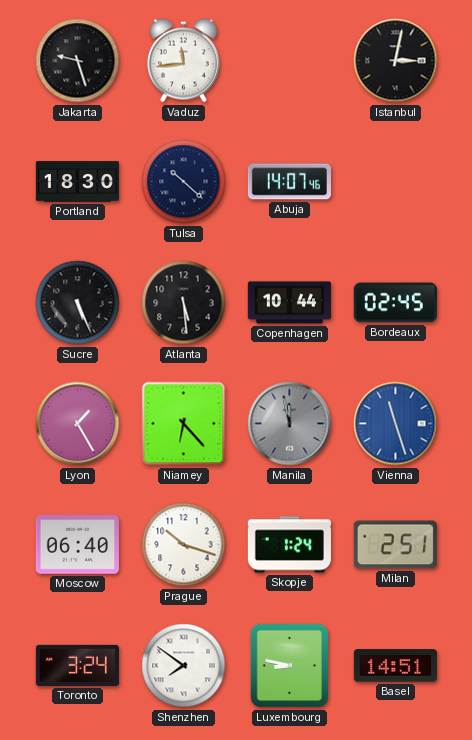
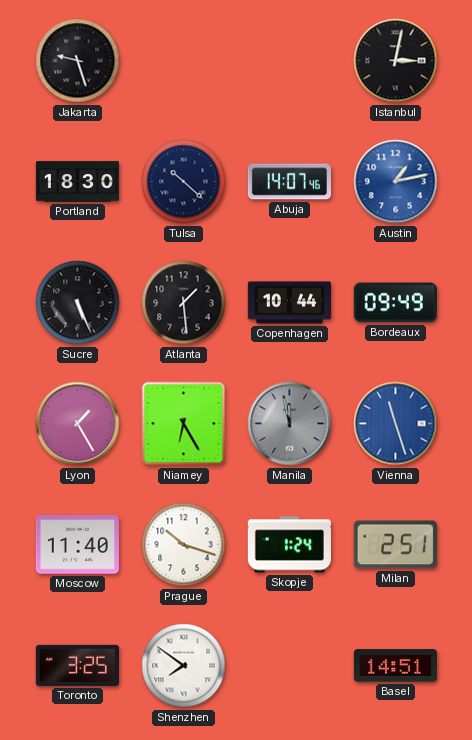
Vaduz: 11:44 -> none
Austin: none -> 1:13
Atlanta: 5:29 -> 1:29
Bordeaux: 02:45 -> 09:49
Niamey: 6:23 -> 6:25
Moscow: 06:40 -> 11:40
Toronto: 3:24 -> 3:25
Luxembourg: 8:47 -> none
